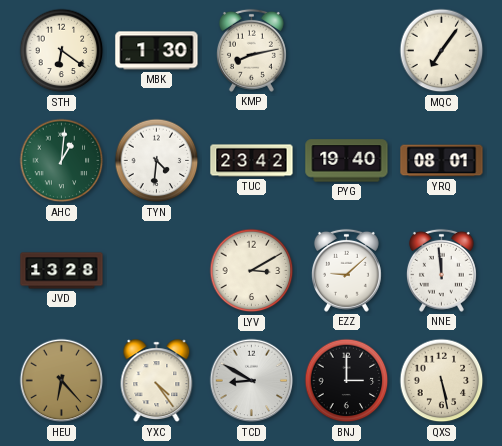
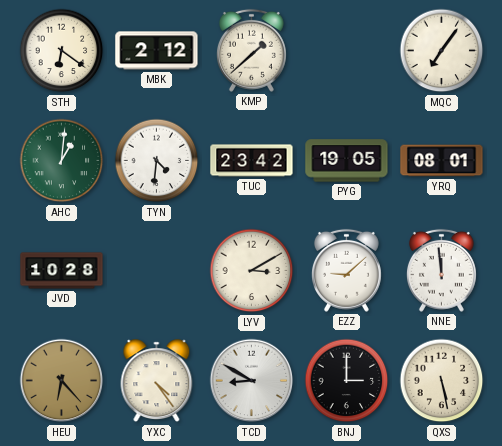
MBK: 1:30 -> 2:12
KMP: 8:13 -> 1:38
PYG: 19:40 -> 19:05
JVD: 13:28 -> 10:28
